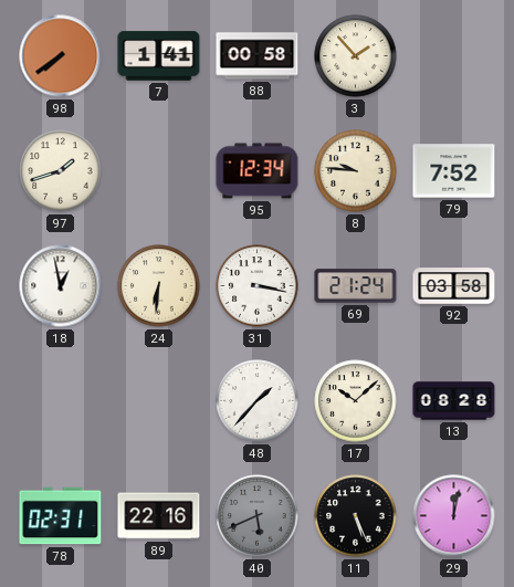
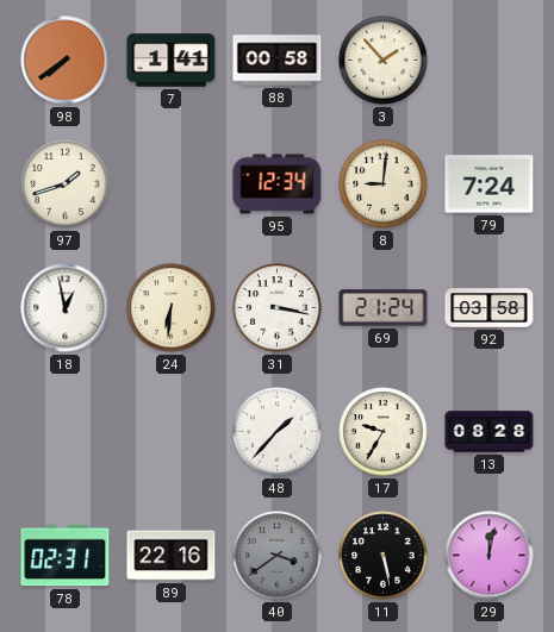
8: 9:46 -> 9:01
79: 7:52 -> 7:24
17: 10:08 -> 9:35
40: 5:41 -> 3:39
11: 5:26 -> 5:28
